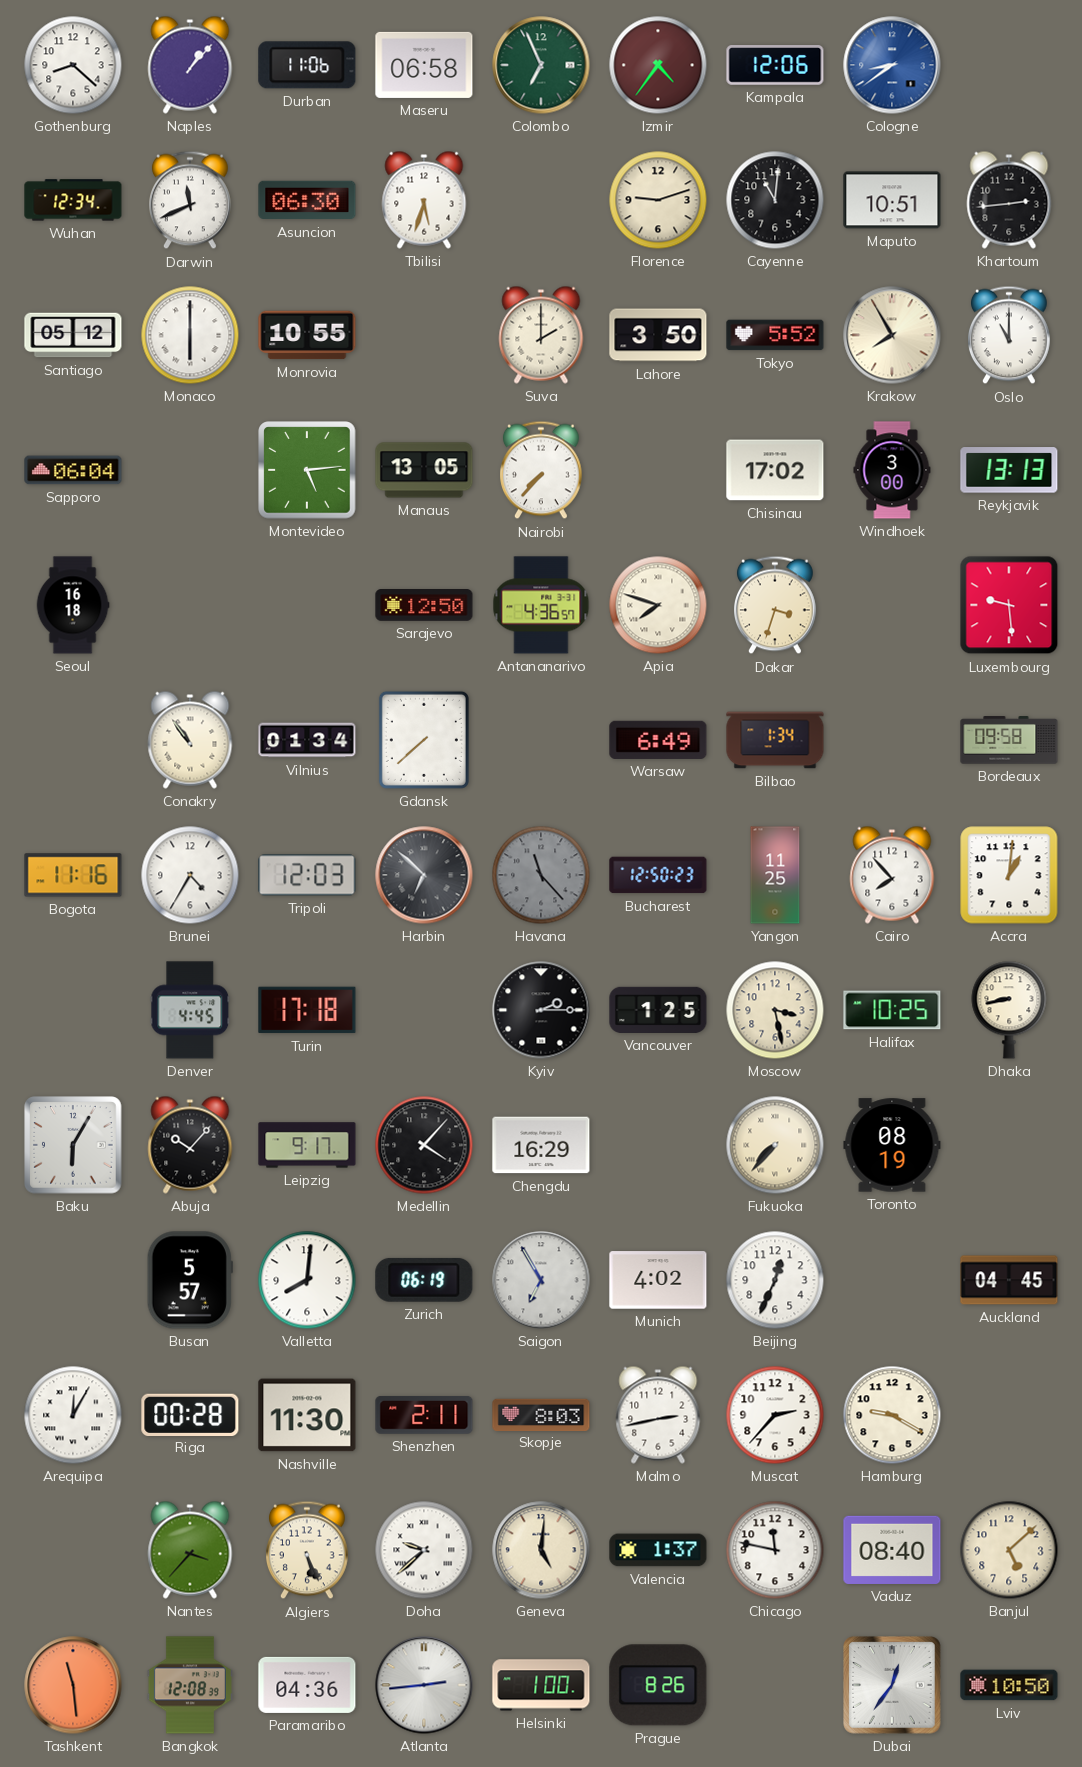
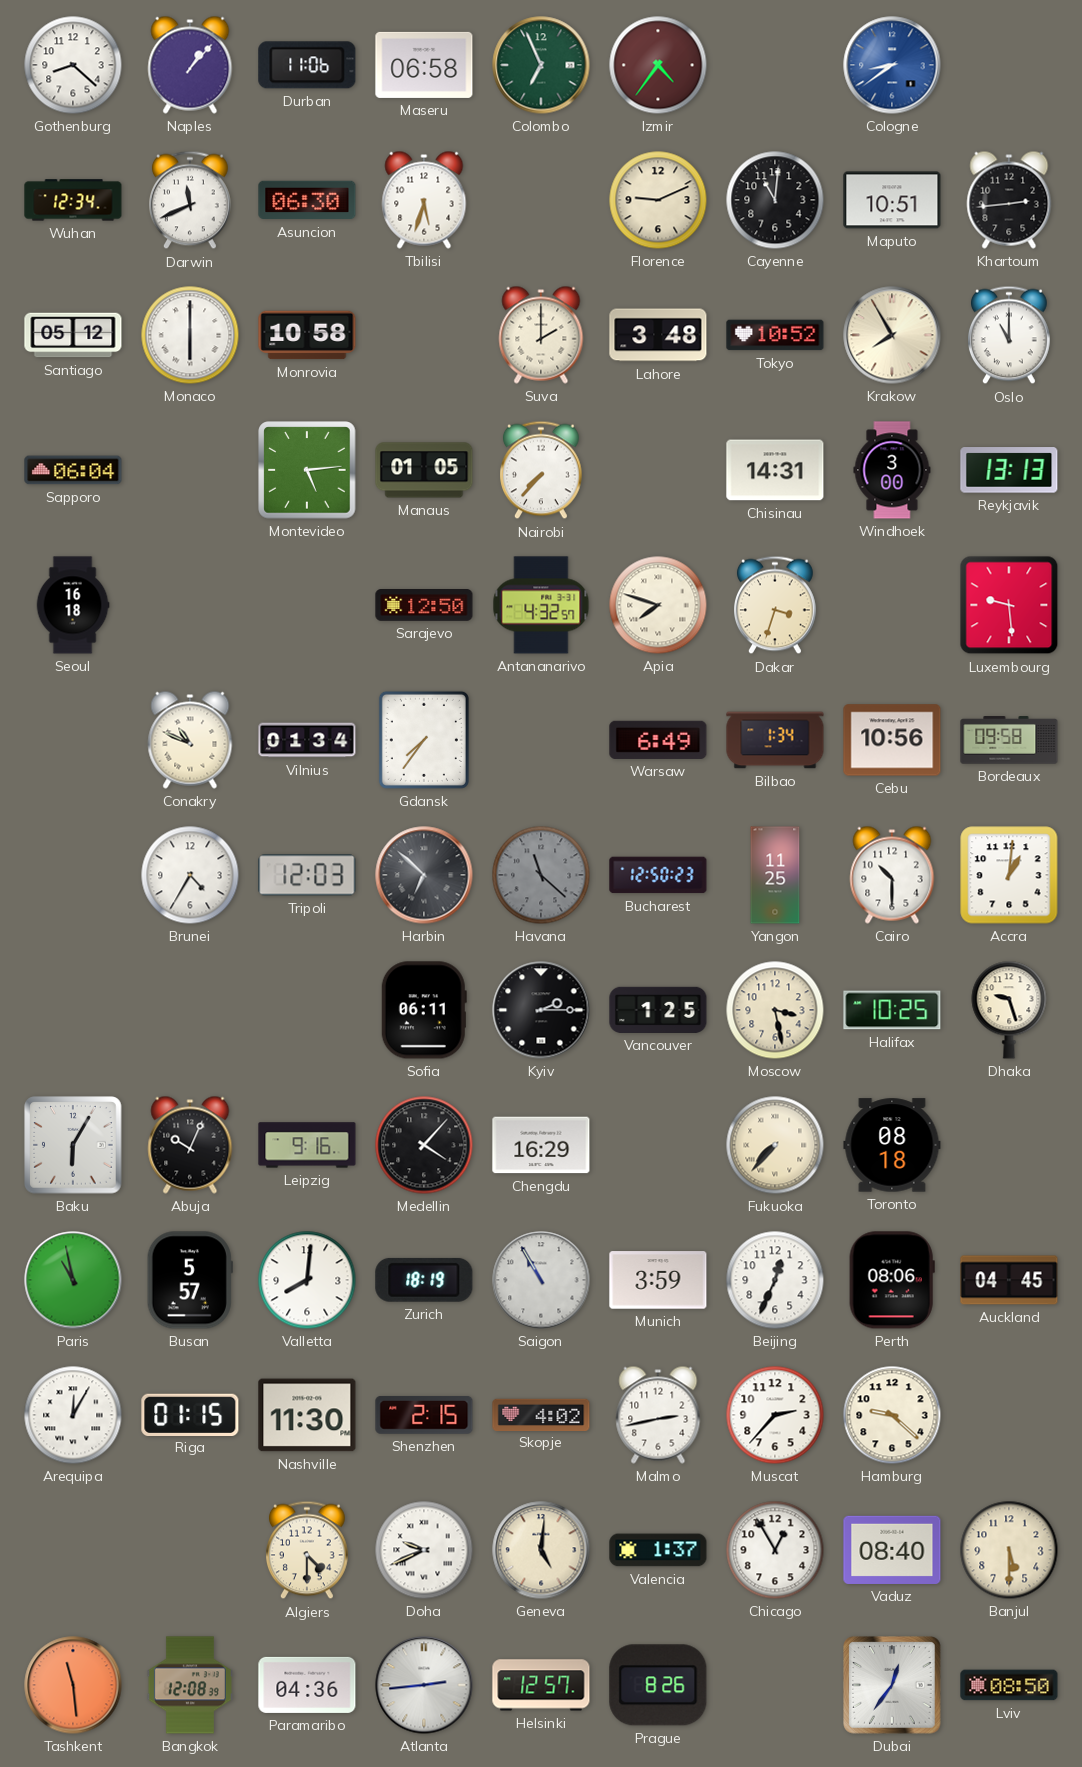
Kampala: 12:06 -> none
Florence: 9:12 -> 9:11
Monrovia: 10:55 -> 10:58
Lahore: 3:50 -> 3:48
Tokyo: 5:52 -> 10:52
Manaus: 13:05 -> 01:05
Chisinau: 17:02 -> 14:31
Antananarivo: 4:36 -> 4:32
Conakry: 10:54 -> 10:49
Gdansk: 7:38 -> 7:36
Cebu: none -> 10:56
Bogota: 11:16 -> none
Havana: 11:23 -> 11:22
Cairo: 7:53 -> 10:30
Denver: 4:45 -> none
Turin: 17:18 -> none
Sofia: none -> 06:11
Dhaka: 8:43 -> 9:27
Abuja: 10:07 -> 10:04
Leipzig: 9:17 -> 9:16
Toronto: 08:19 -> 08:18
Paris: none -> 10:58
Zurich: 06:19 -> 18:19
Saigon: 6:55 -> 10:55
Munich: 4:02 -> 3:59
Perth: none -> 08:06
Riga: 00:28 -> 01:15
Shenzhen: 2:11 -> 2:15
Skopje: 8:03 -> 4:02
Hamburg: 9:20 -> 9:22
Nantes: 3:37 -> none
Algiers: 5:26 -> 4:30
Doha: 9:38 -> 9:41
Chicago: 11:47 -> 12:55
Banjul: 5:08 -> 5:30
Helsinki: 1:00 -> 12:57
Lviv: 10:50 -> 08:50
